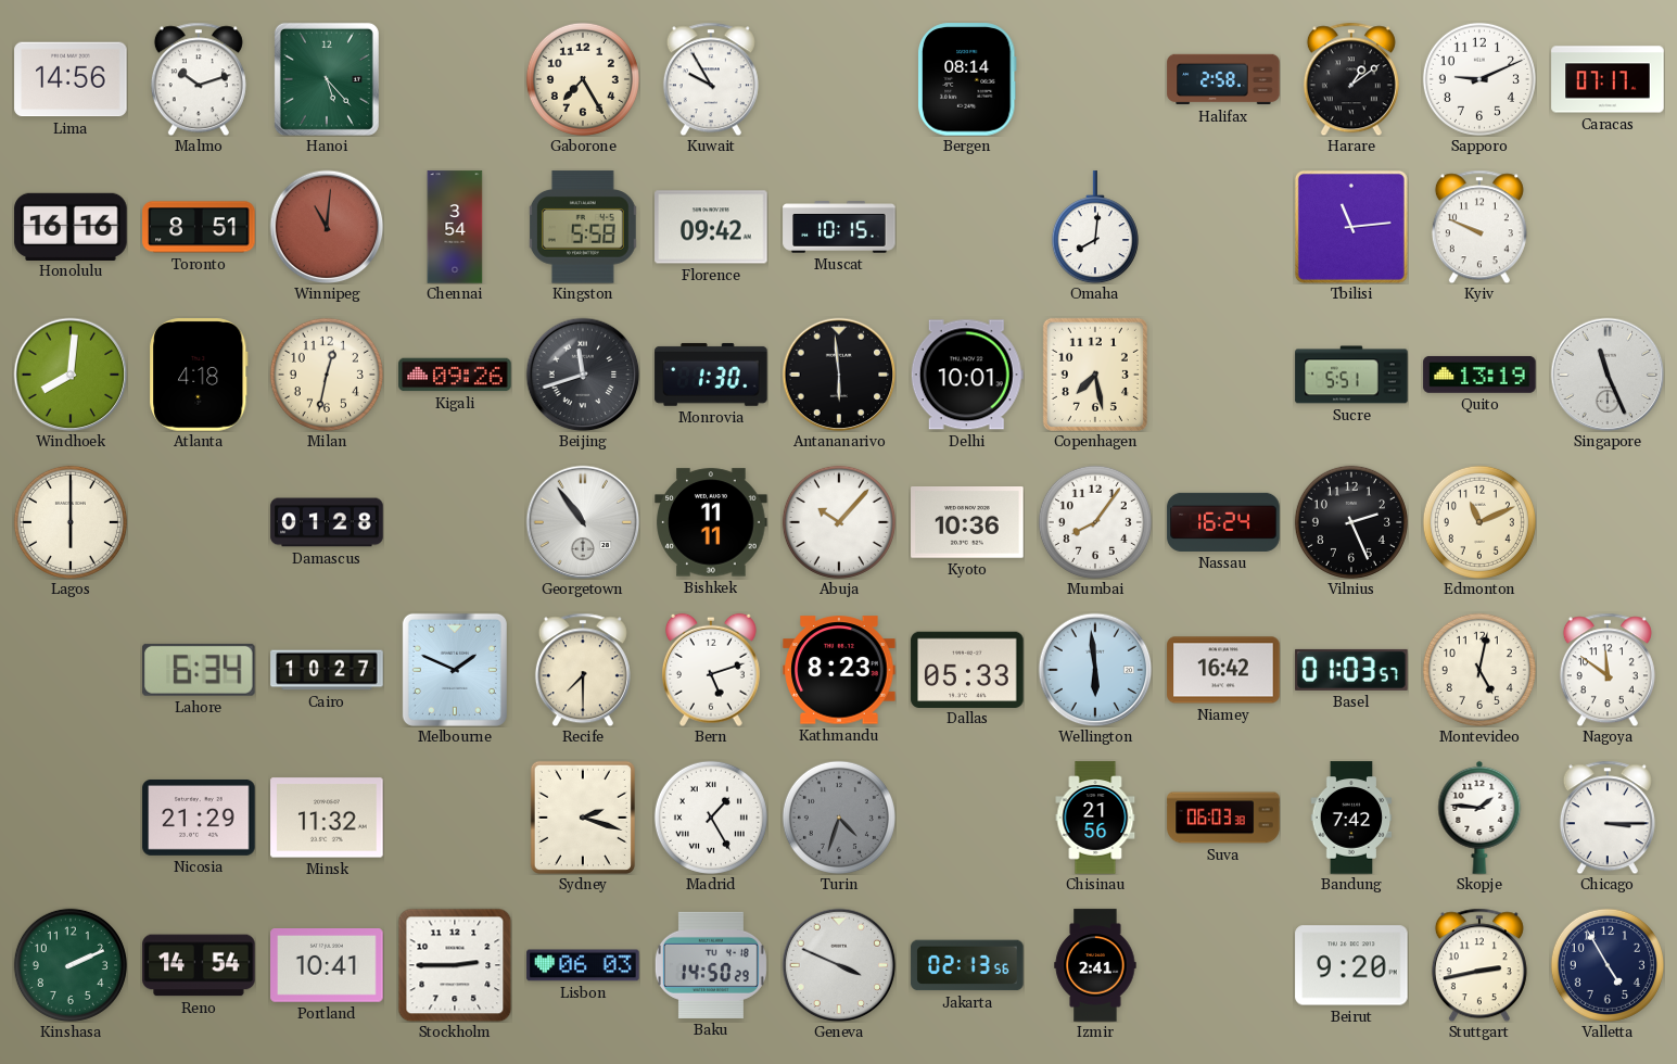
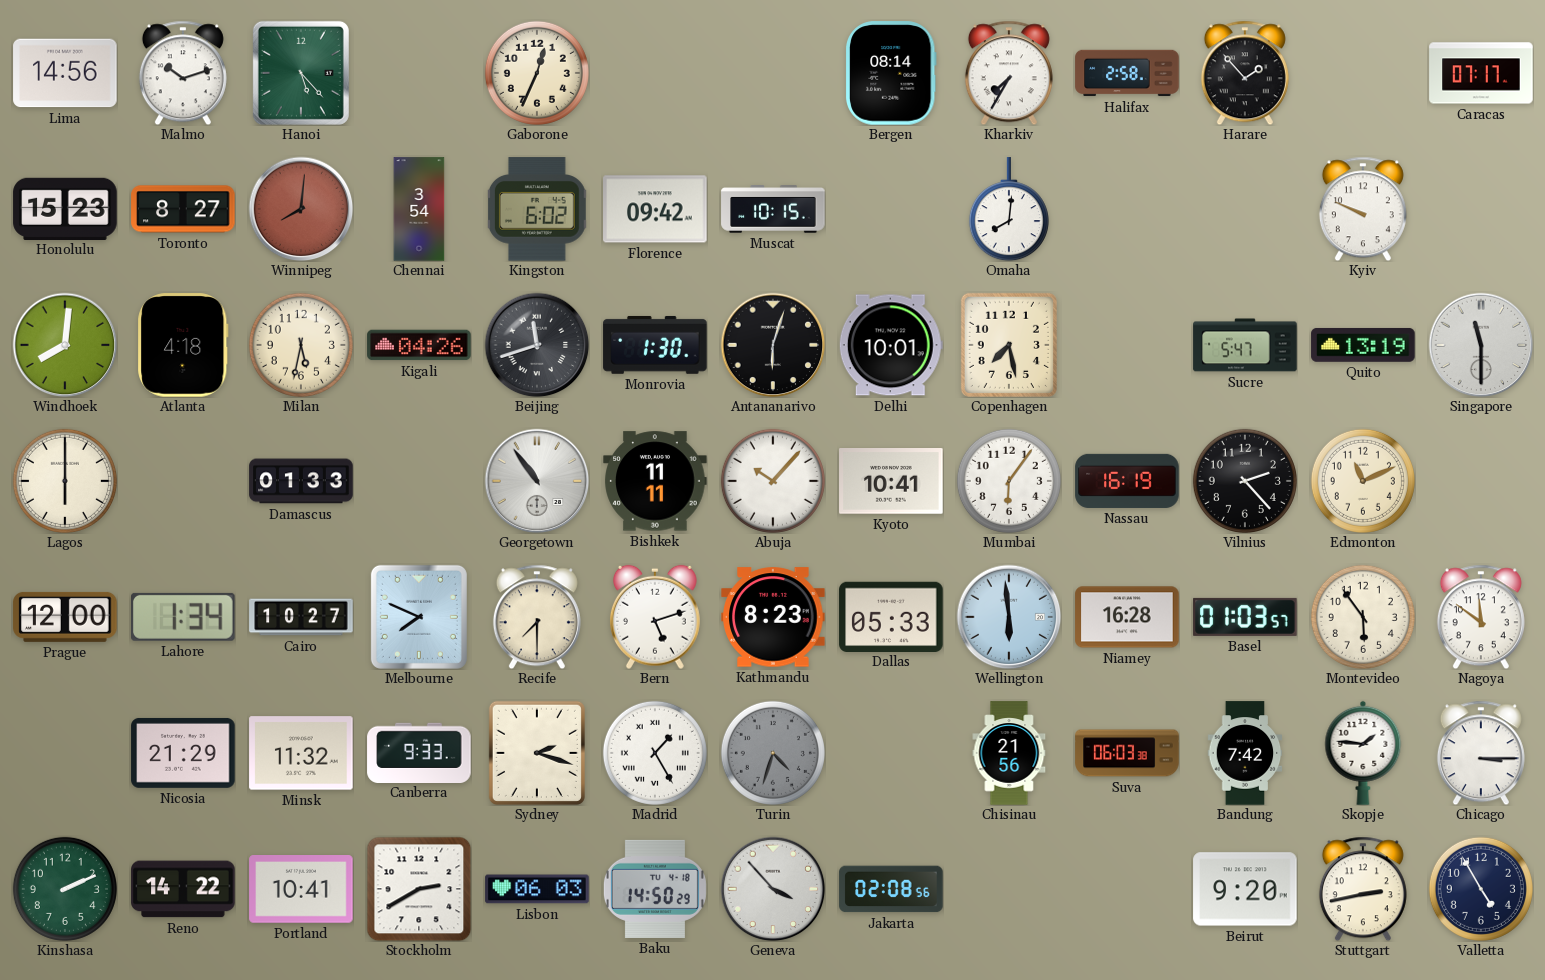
Gaborone: 7:25 -> 12:34
Kuwait: 9:55 -> none
Kharkiv: none -> 7:35
Harare: 1:09 -> 1:53
Sapporo: 9:11 -> none
Honolulu: 16:16 -> 15:23
Toronto: 8:51 -> 8:27
Winnipeg: 11:01 -> 8:01
Kingston: 5:58 -> 6:02
Tbilisi: 11:14 -> none
Milan: 12:32 -> 5:32
Kigali: 09:26 -> 04:26
Antananarivo: 5:59 -> 6:03
Sucre: 5:51 -> 5:47
Singapore: 11:26 -> 11:30
Damascus: 01:28 -> 01:33
Kyoto: 10:36 -> 10:41
Mumbai: 8:06 -> 6:06
Nassau: 16:24 -> 16:19
Vilnius: 2:26 -> 2:23
Prague: none -> 12:00
Lahore: 6:34 -> 1:34
Melbourne: 1:49 -> 7:49
Niamey: 16:42 -> 16:28
Montevideo: 5:02 -> 5:54
Canberra: none -> 9:33
Reno: 14:54 -> 14:22
Stockholm: 2:45 -> 2:40
Geneva: 3:49 -> 3:53
Jakarta: 02:13 -> 02:08
Izmir: 2:41 -> none
